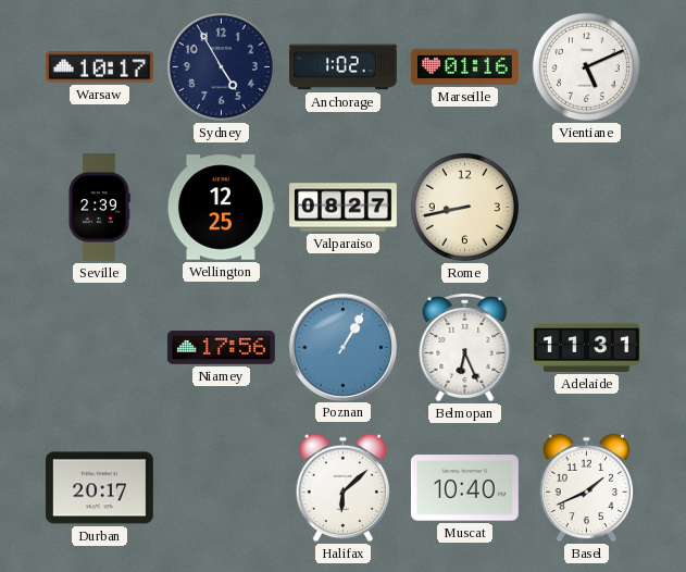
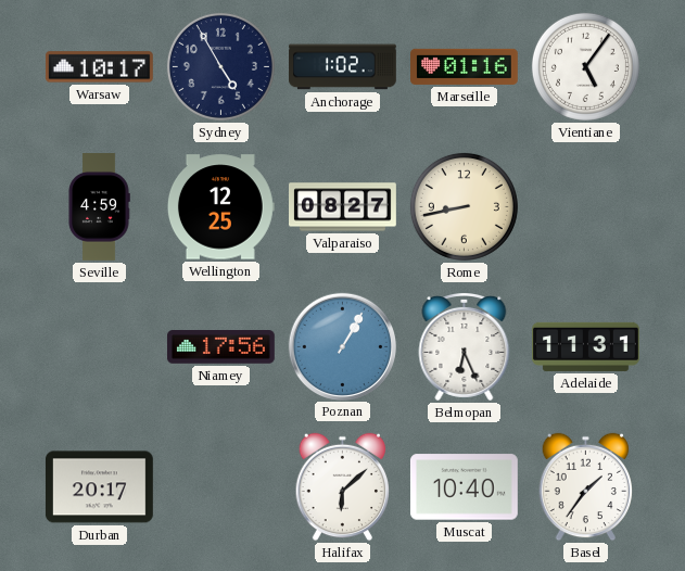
Vientiane: 5:11 -> 5:06
Seville: 2:39 -> 4:59
Basel: 1:41 -> 1:36
